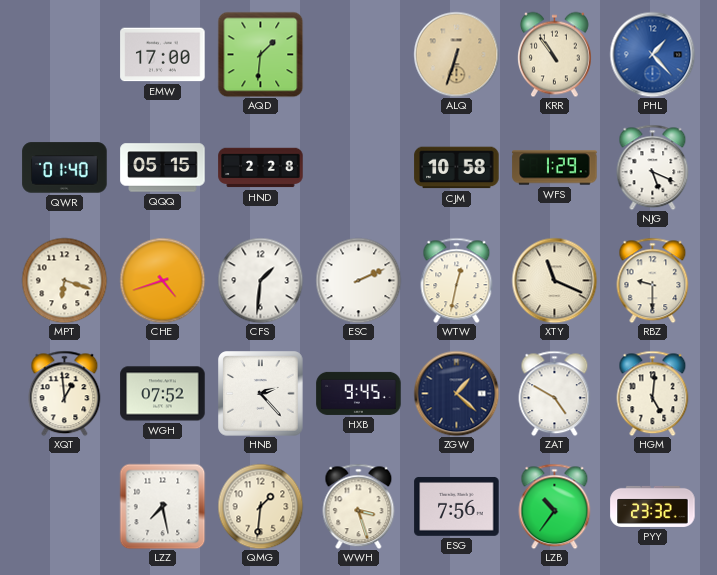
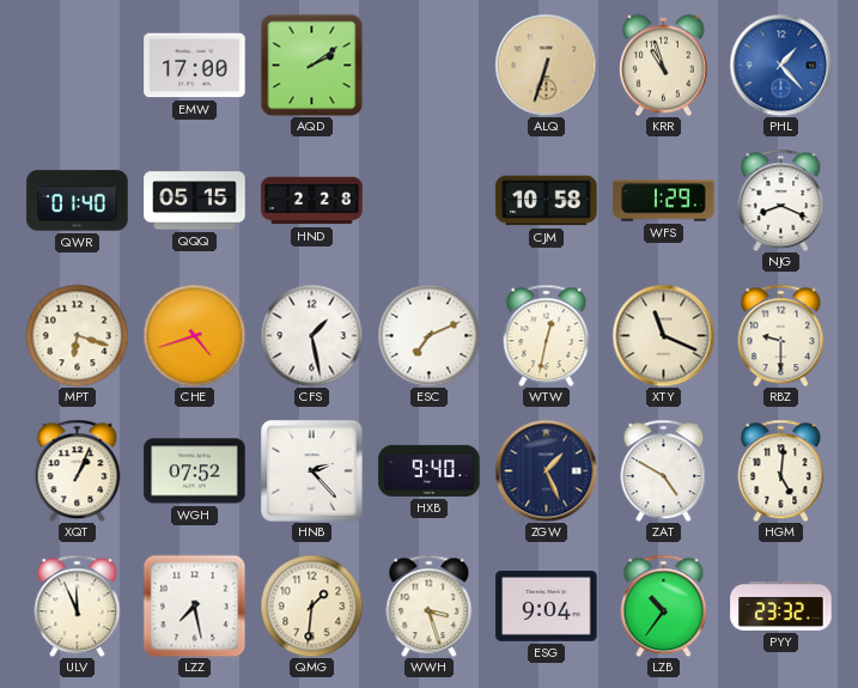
AQD: 1:31 -> 2:09
KRR: 10:54 -> 10:57
NJG: 5:19 -> 8:19
CFS: 1:31 -> 1:28
ESC: 2:11 -> 7:11
XQT: 12:59 -> 1:04
HXB: 9:45 -> 9:40
ZGW: 1:22 -> 1:26
ULV: none -> 11:56
ESG: 7:56 -> 9:04
